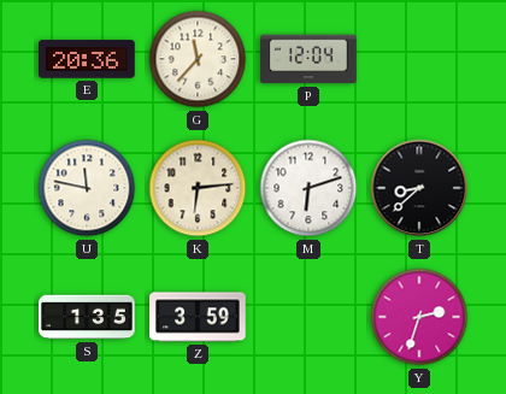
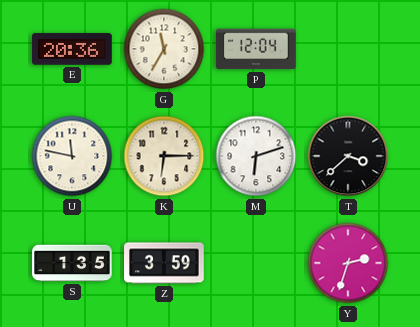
G: 11:37 -> 11:35
K: 6:14 -> 6:15
T: 8:38 -> 3:38
